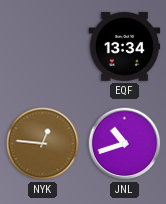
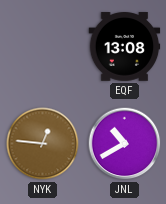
EQF: 13:34 -> 13:08
JNL: 10:42 -> 10:40
